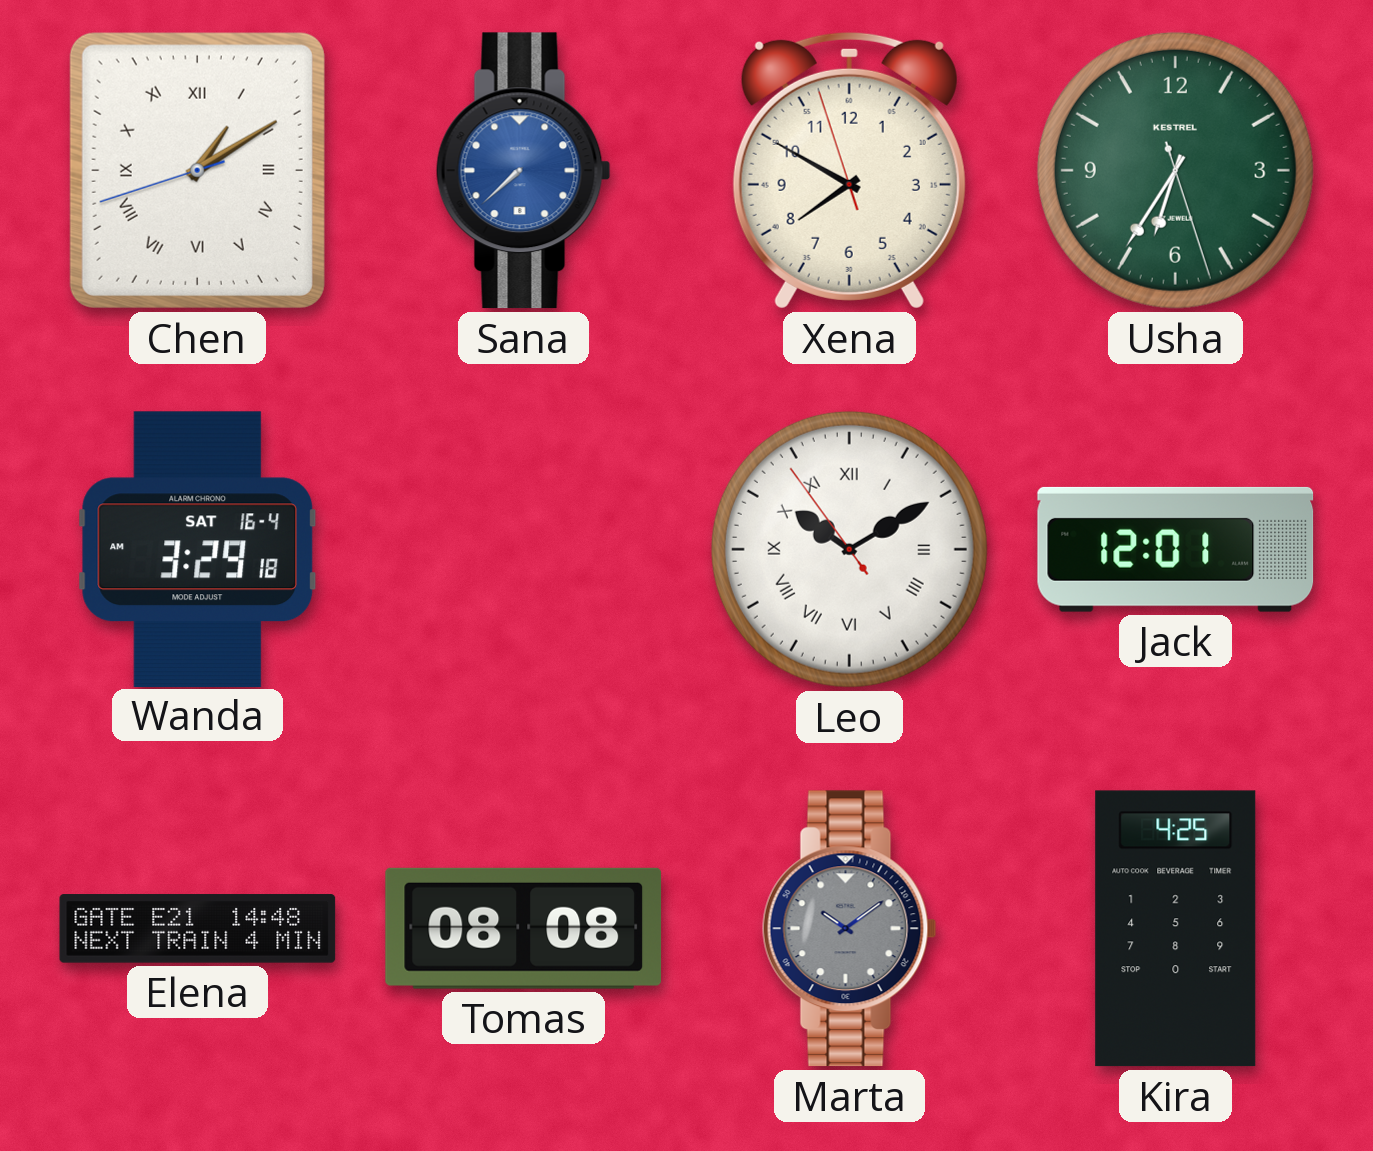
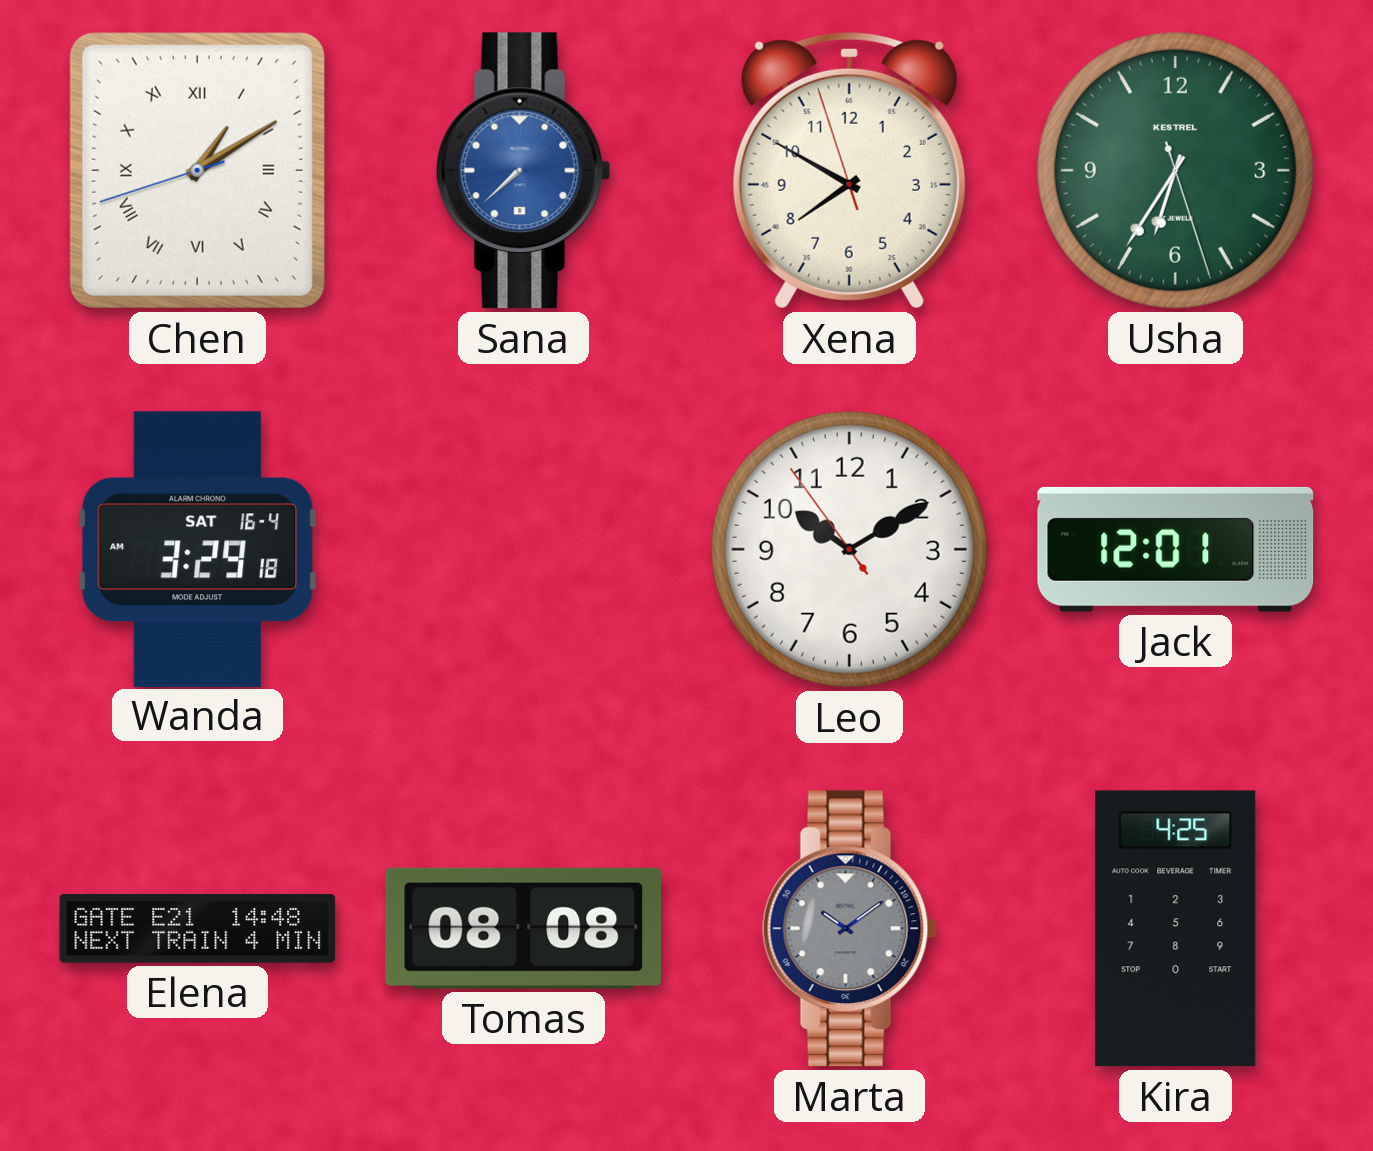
Leo numerals: Roman -> Arabic
